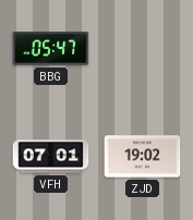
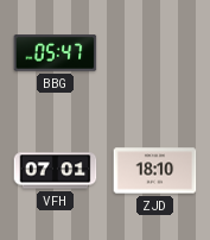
ZJD: 19:02 -> 18:10
